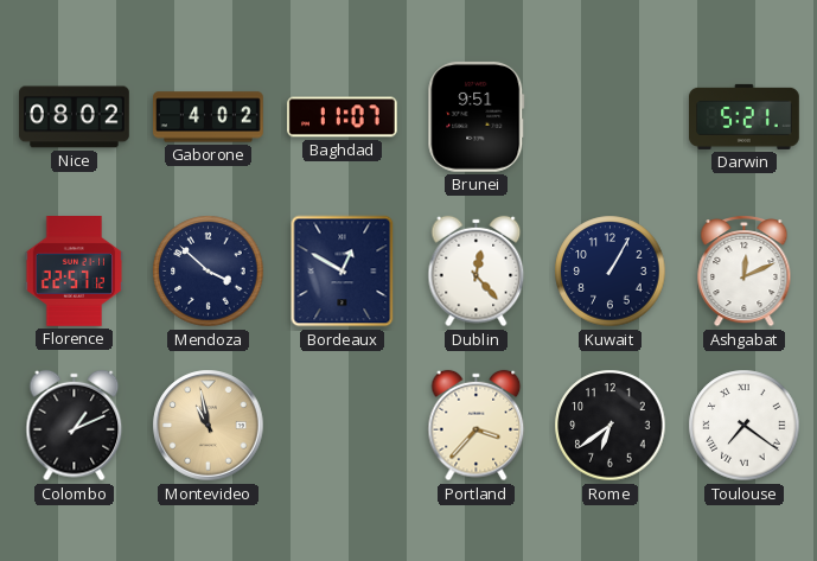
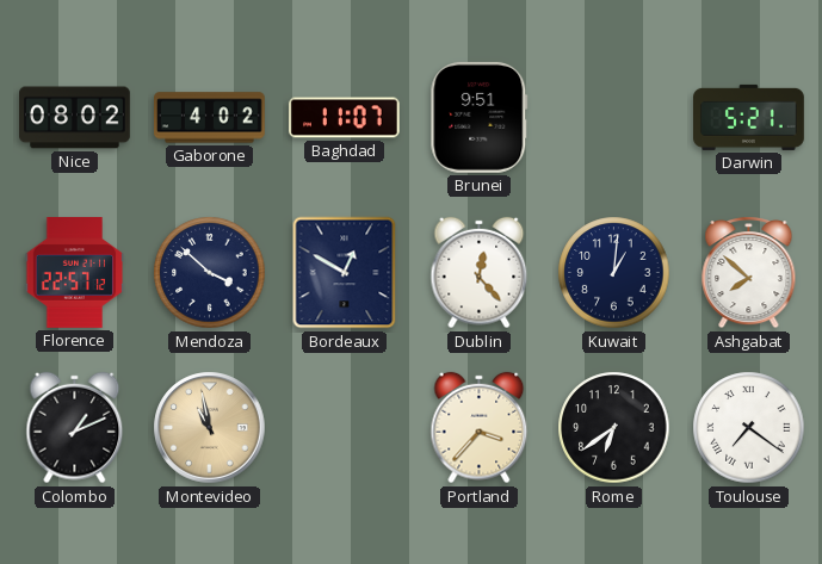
Kuwait: 1:05 -> 1:01
Ashgabat: 12:11 -> 7:52
